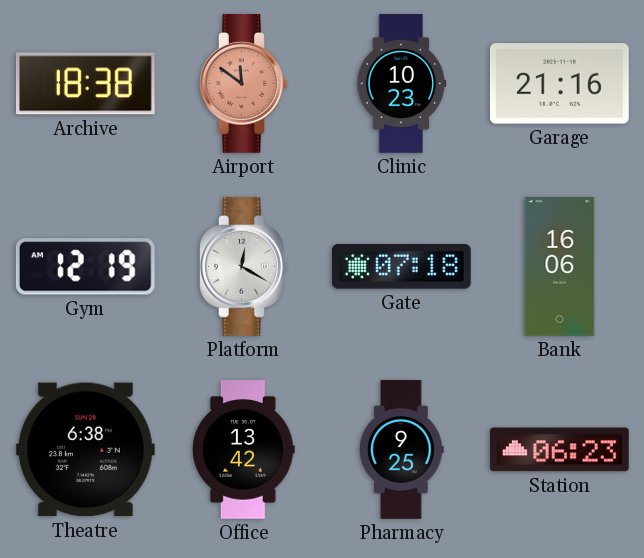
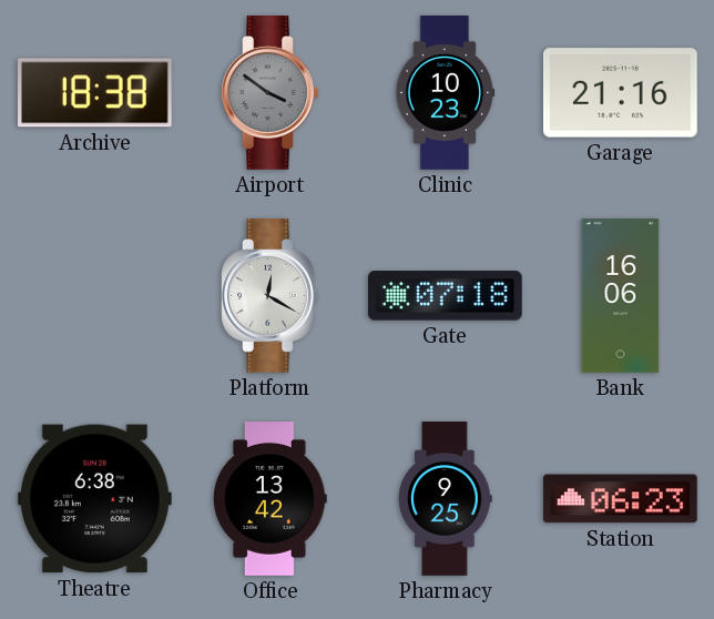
Airport: 11:51 -> 3:51
Airport dial: salmon -> grey
Gym: 12:19 -> none
